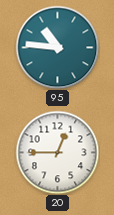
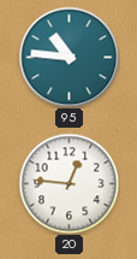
20: 12:45 -> 12:46
